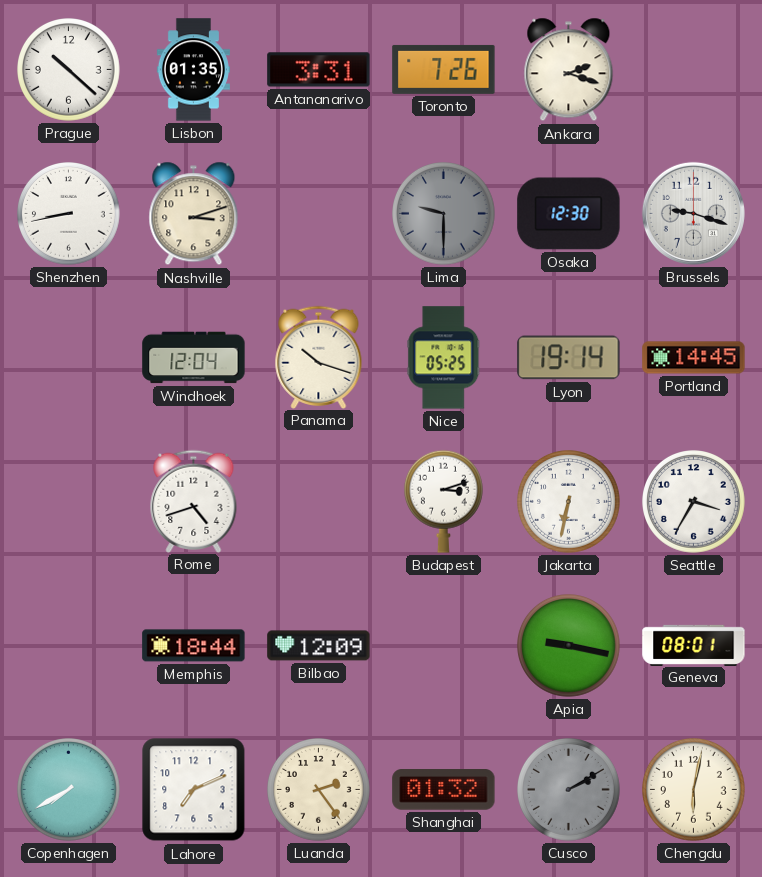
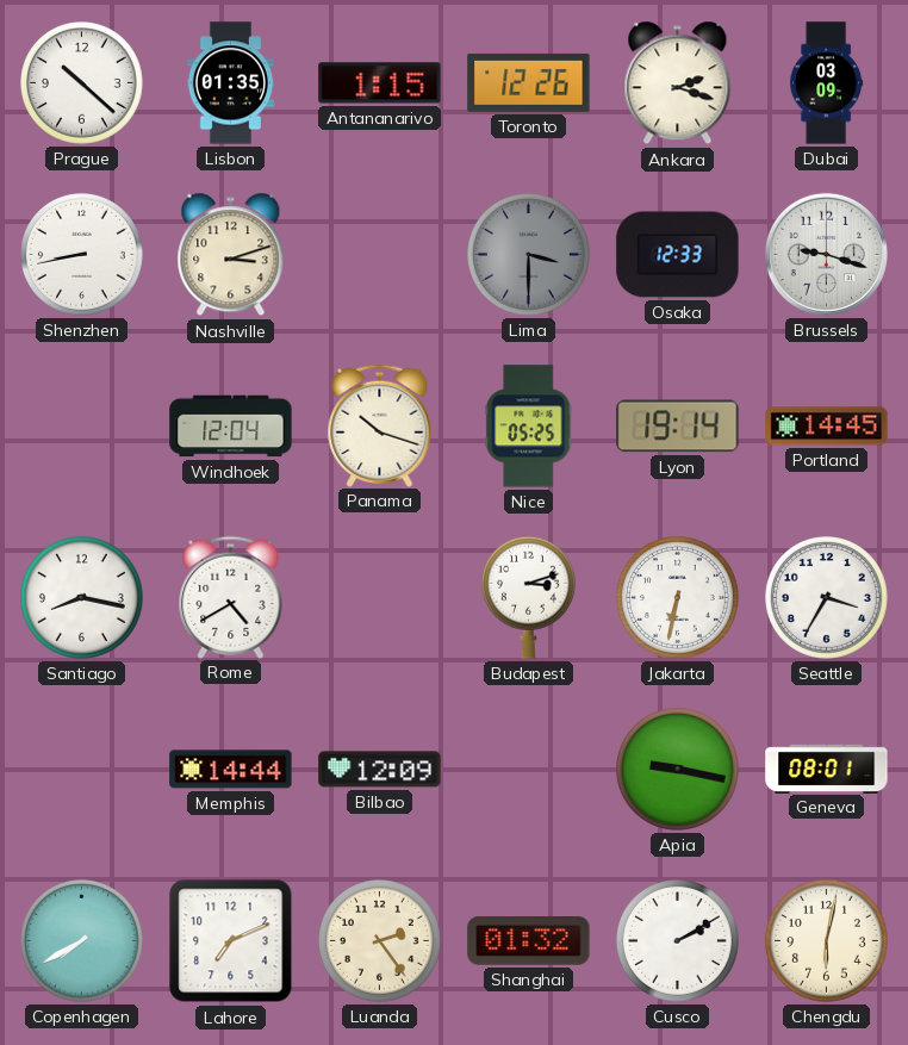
Antananarivo: 3:31 -> 1:15
Toronto: 7:26 -> 12:26
Dubai: none -> 03:09
Lima: 9:30 -> 3:30
Osaka: 12:30 -> 12:33
Santiago: none -> 8:17
Rome: 4:42 -> 4:40
Memphis: 18:44 -> 14:44
Cusco dial: grey -> white
